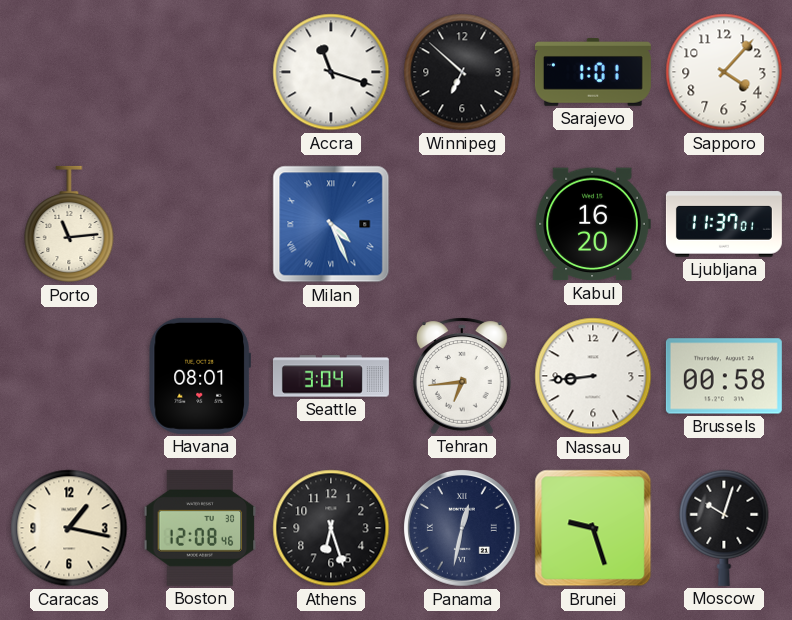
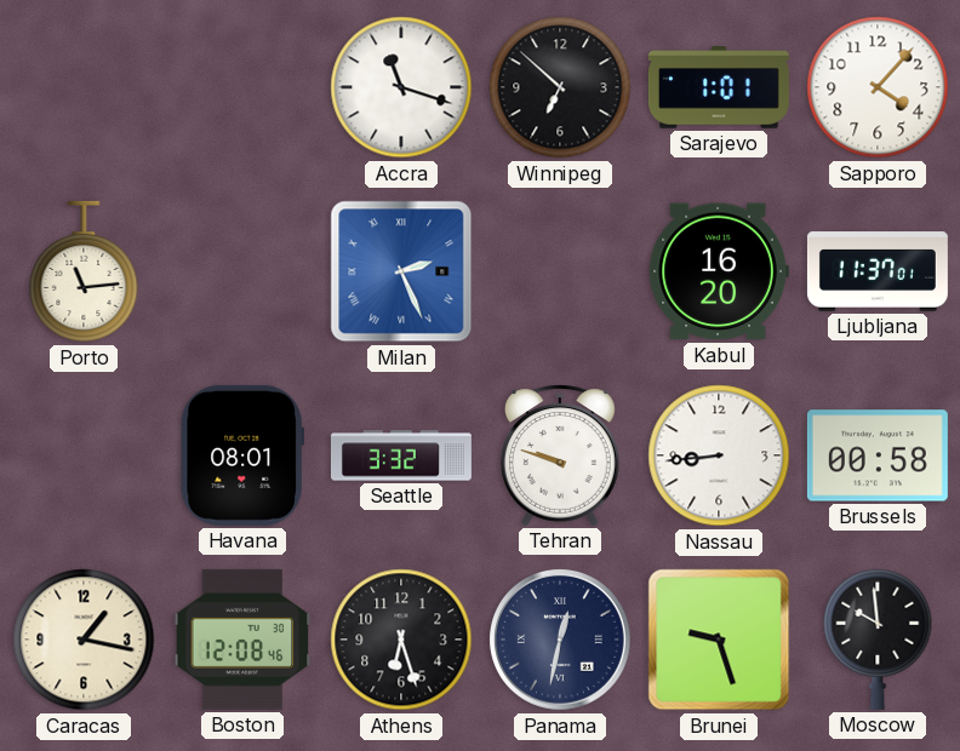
Milan: 4:26 -> 2:26
Seattle: 3:04 -> 3:32
Tehran: 6:44 -> 9:48
Moscow: 10:03 -> 9:59
